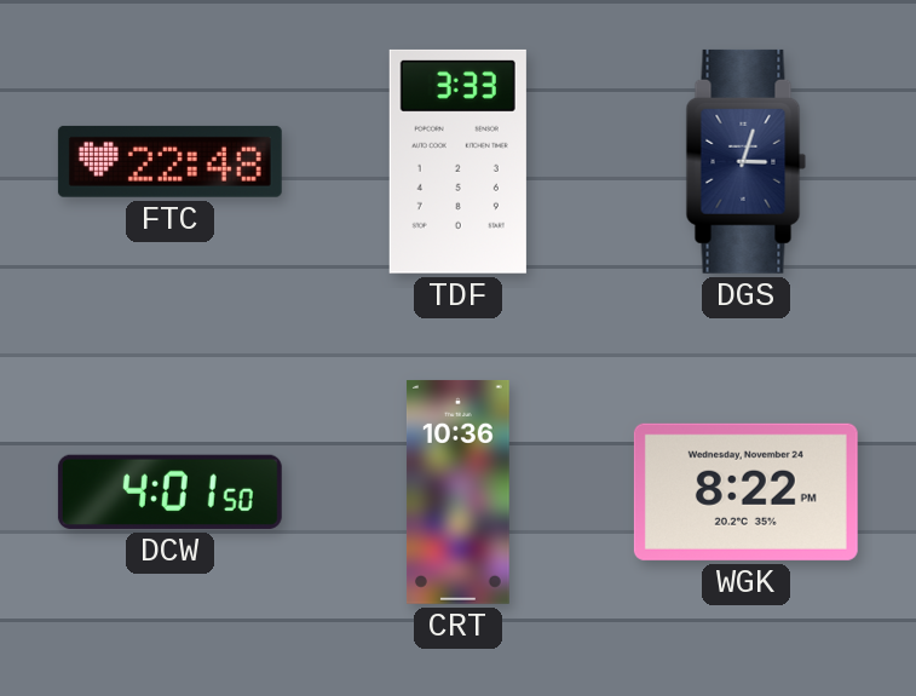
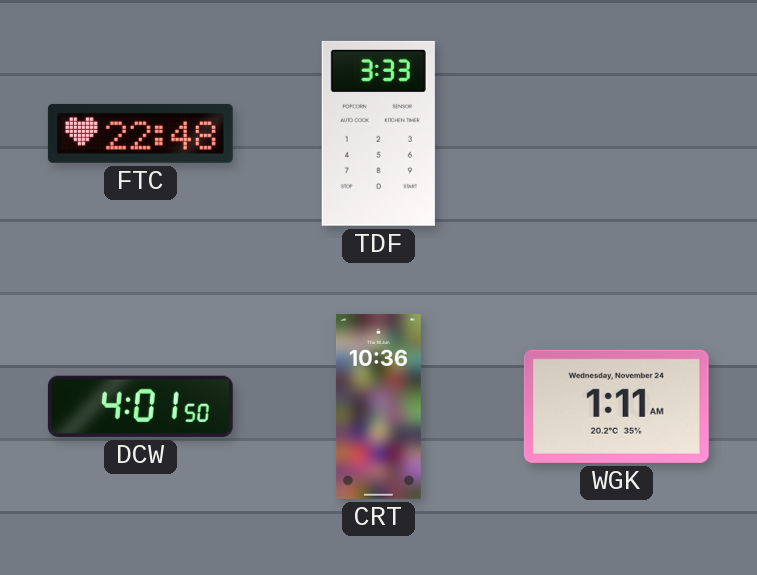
DGS: 3:03 -> none
WGK: 8:22 -> 1:11
